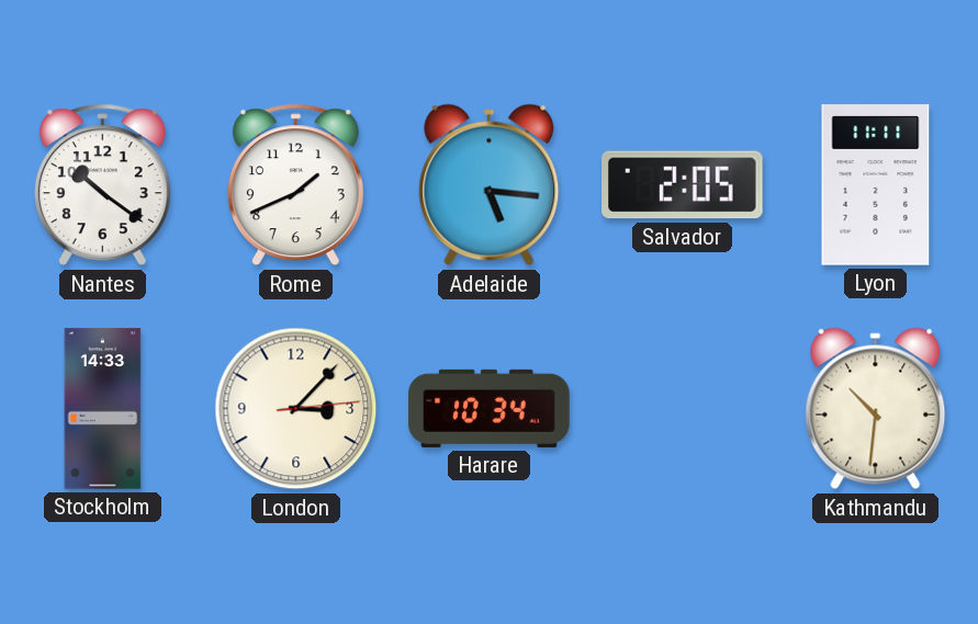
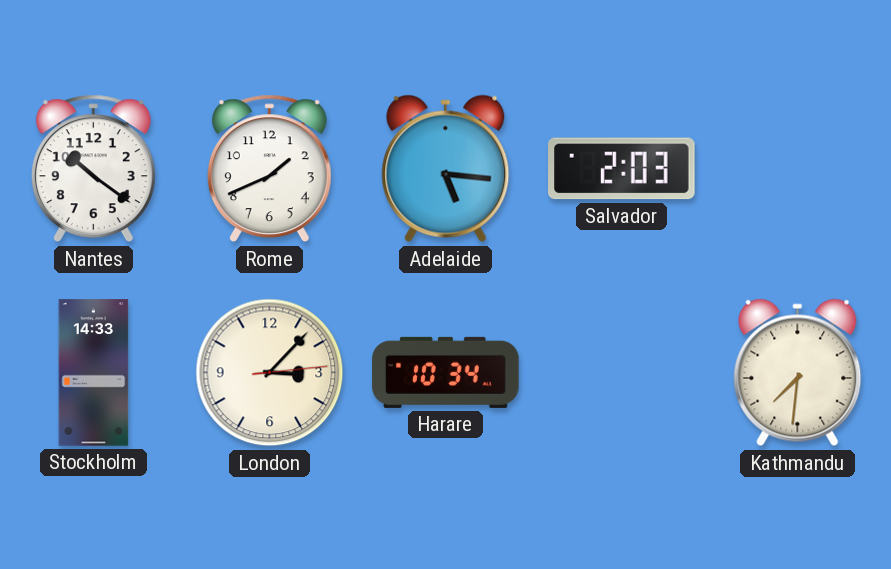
Salvador: 2:05 -> 2:03
Lyon: 11:11 -> none
Kathmandu: 10:31 -> 7:31
